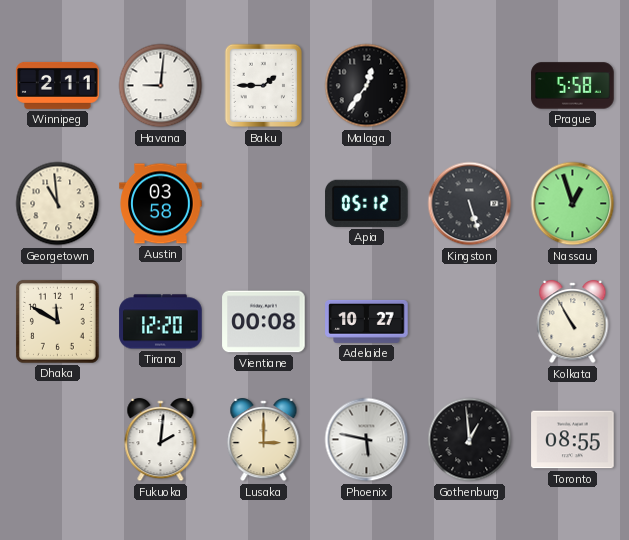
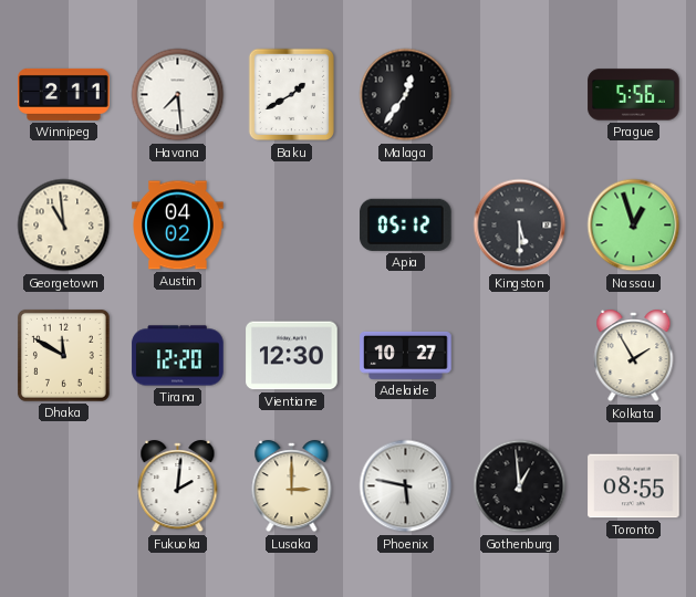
Havana: 9:01 -> 7:29
Baku: 1:45 -> 1:40
Prague: 5:58 -> 5:56
Austin: 03:58 -> 04:02
Kingston: 5:27 -> 5:30
Vientiane: 00:08 -> 12:30
Kolkata: 10:55 -> 1:55
